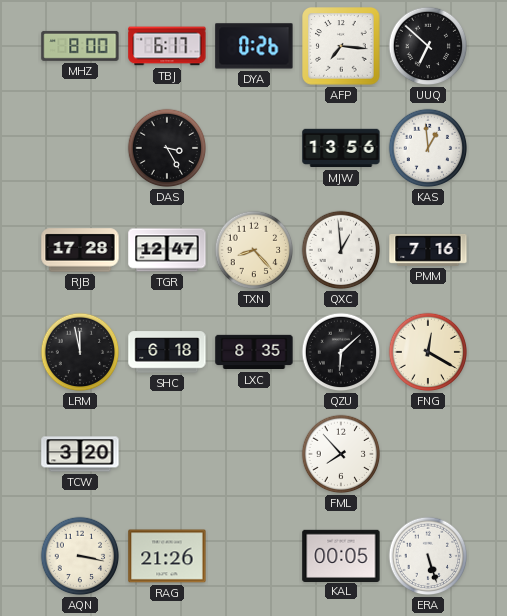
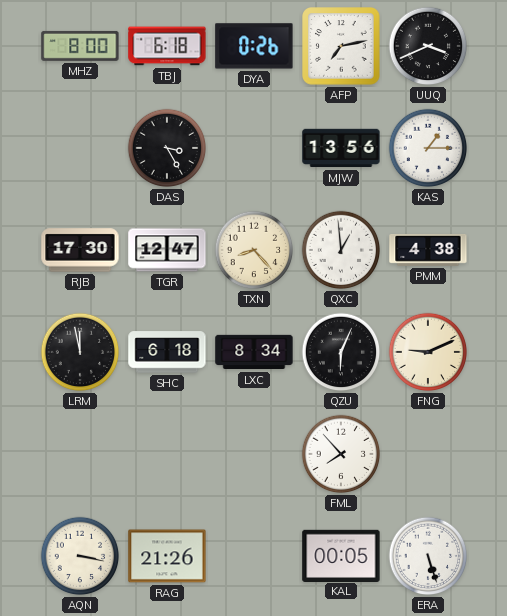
TBJ: 6:17 -> 6:18
AFP: 7:16 -> 7:13
UUQ: 6:52 -> 3:41
KAS: 12:59 -> 1:15
RJB: 17:28 -> 17:30
PMM: 7:16 -> 4:38
LXC: 8:35 -> 8:34
QZU: 6:08 -> 6:04
FNG: 12:20 -> 9:11
TCW: 3:20 -> none
